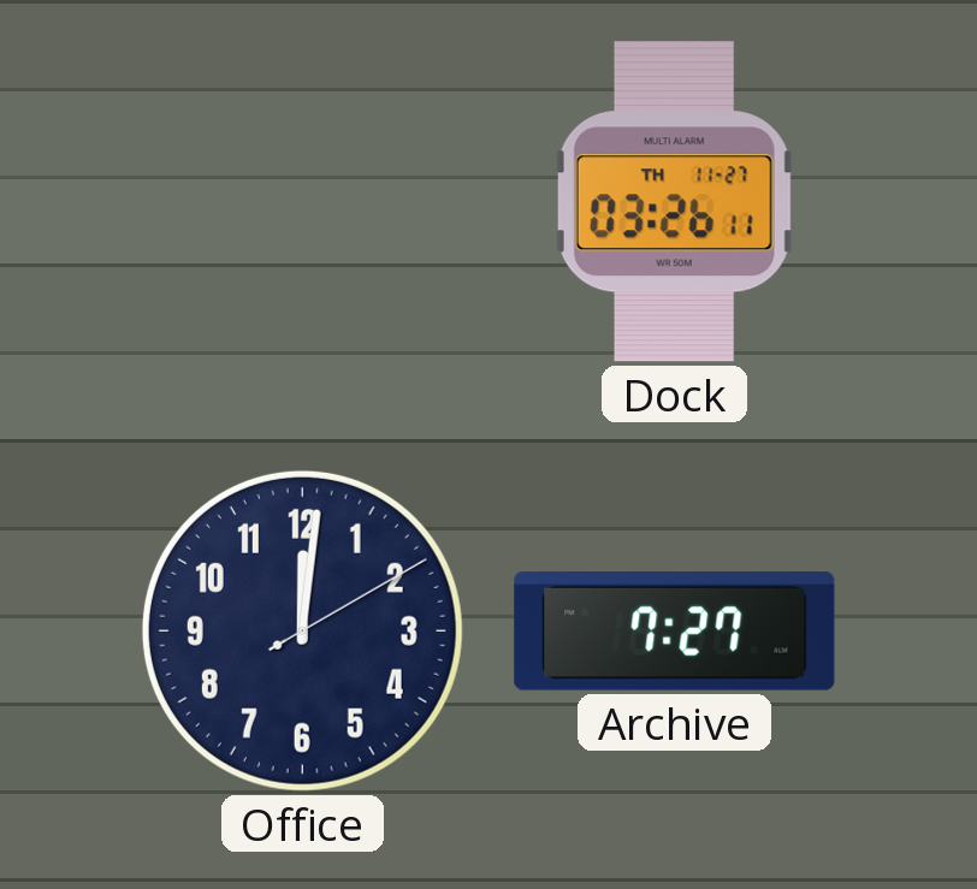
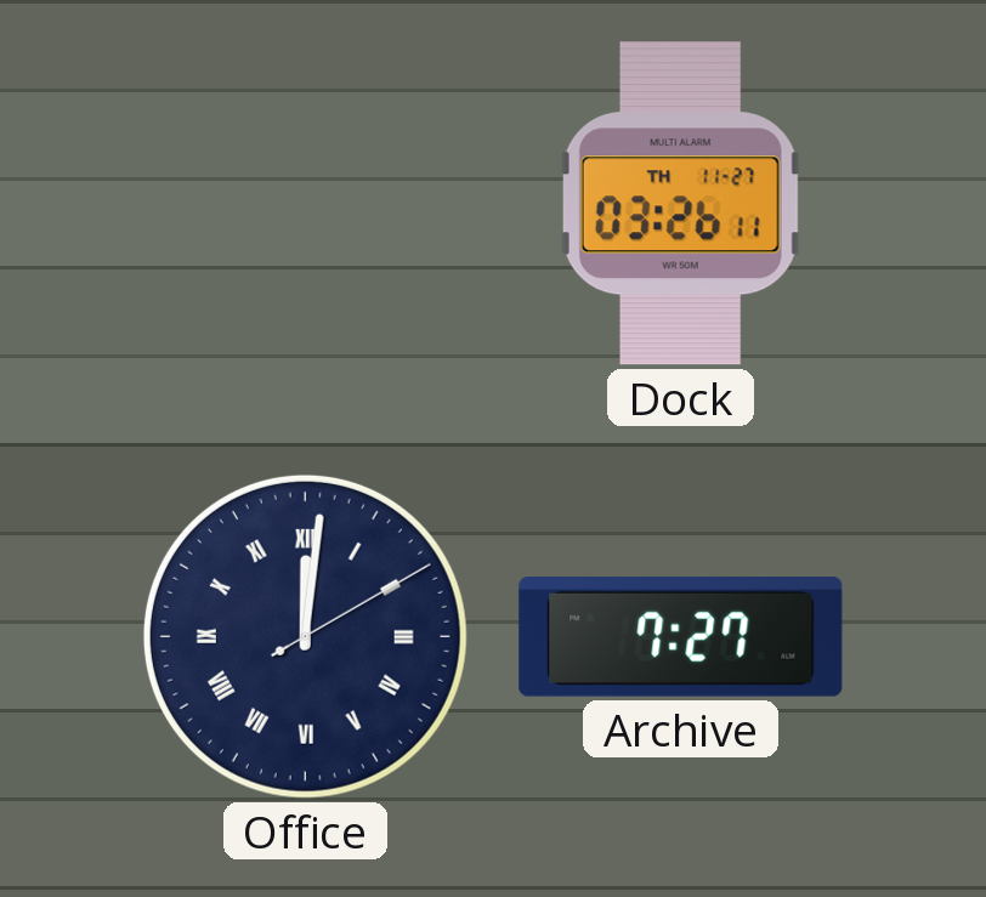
Office numerals: Arabic -> Roman
